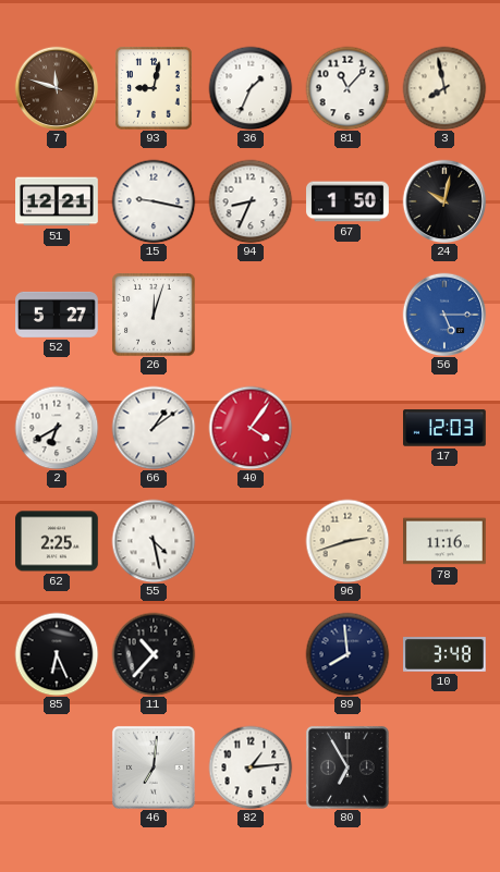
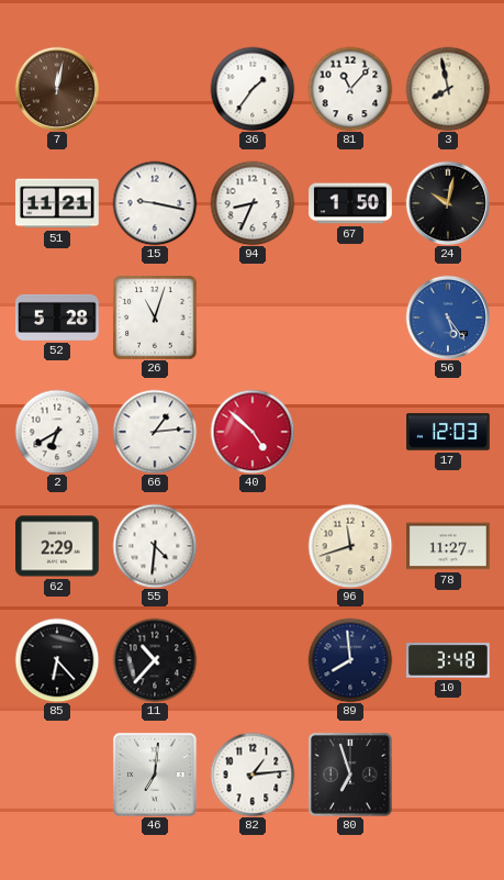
7: 11:48 -> 12:02
93: 9:02 -> none
36: 1:34 -> 1:36
51: 12:21 -> 11:21
52: 5:27 -> 5:28
26: 12:03 -> 11:03
56: 5:15 -> 5:24
66: 1:09 -> 1:14
40: 4:06 -> 4:52
62: 2:25 -> 2:29
55: 4:28 -> 4:31
96: 2:42 -> 11:42
78: 11:16 -> 11:27
85: 6:26 -> 6:23
80: 6:55 -> 6:57
